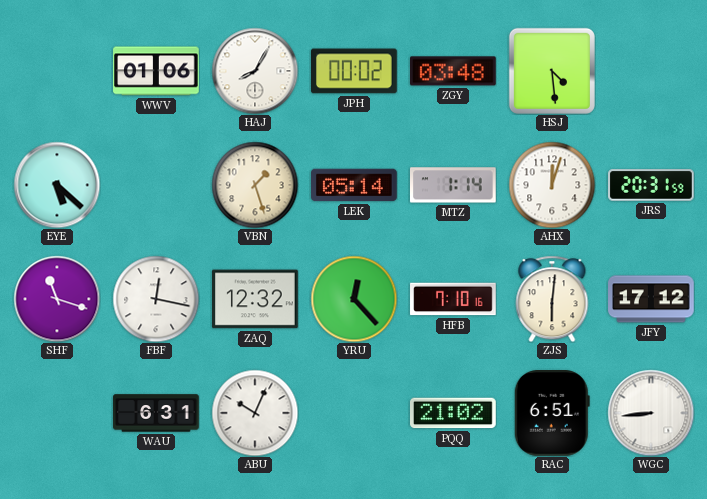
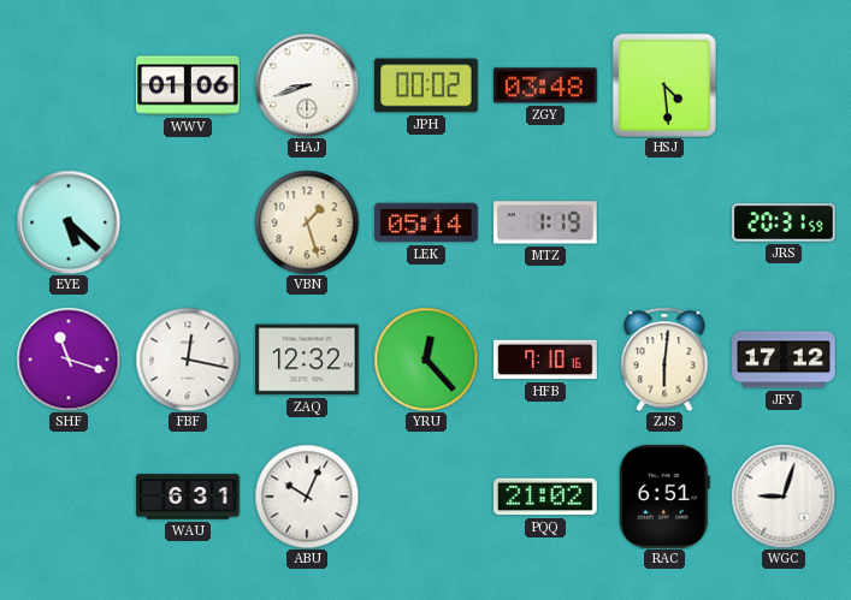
HAJ: 8:05 -> 8:42
MTZ: 1:14 -> 1:19
AHX: 12:03 -> none
WGC: 8:44 -> 9:03
